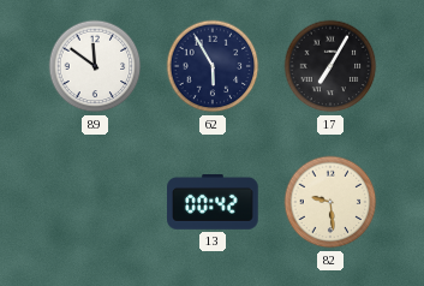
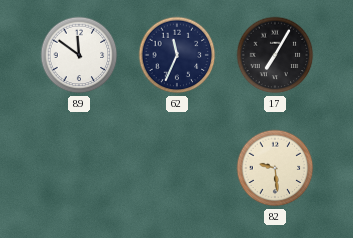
62: 5:55 -> 11:34
13: 00:42 -> none
